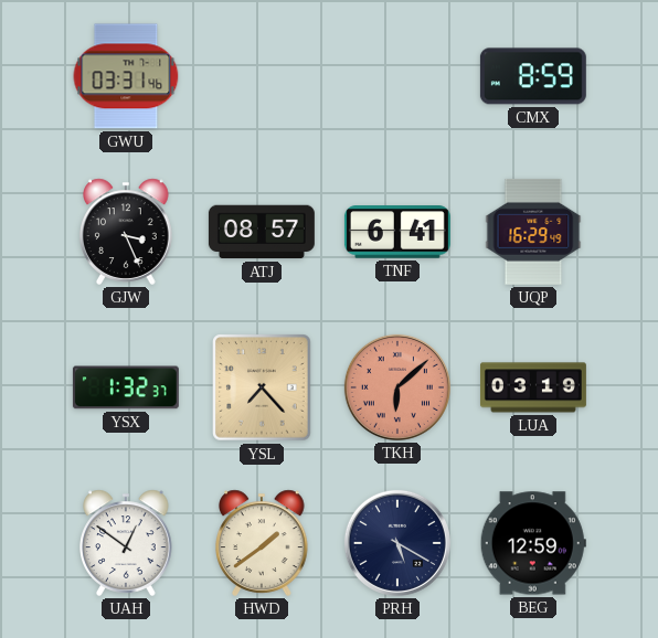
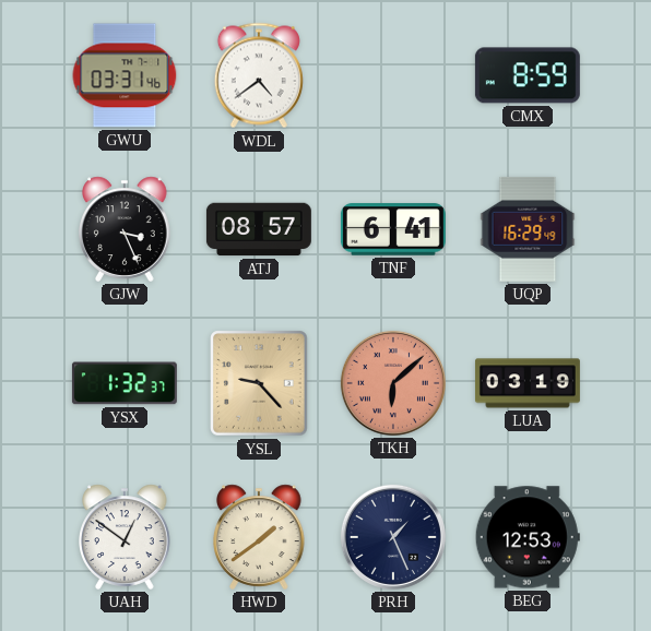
WDL: none -> 4:39
YSL: 7:23 -> 9:23
PRH: 5:20 -> 1:26
BEG: 12:59 -> 12:53
